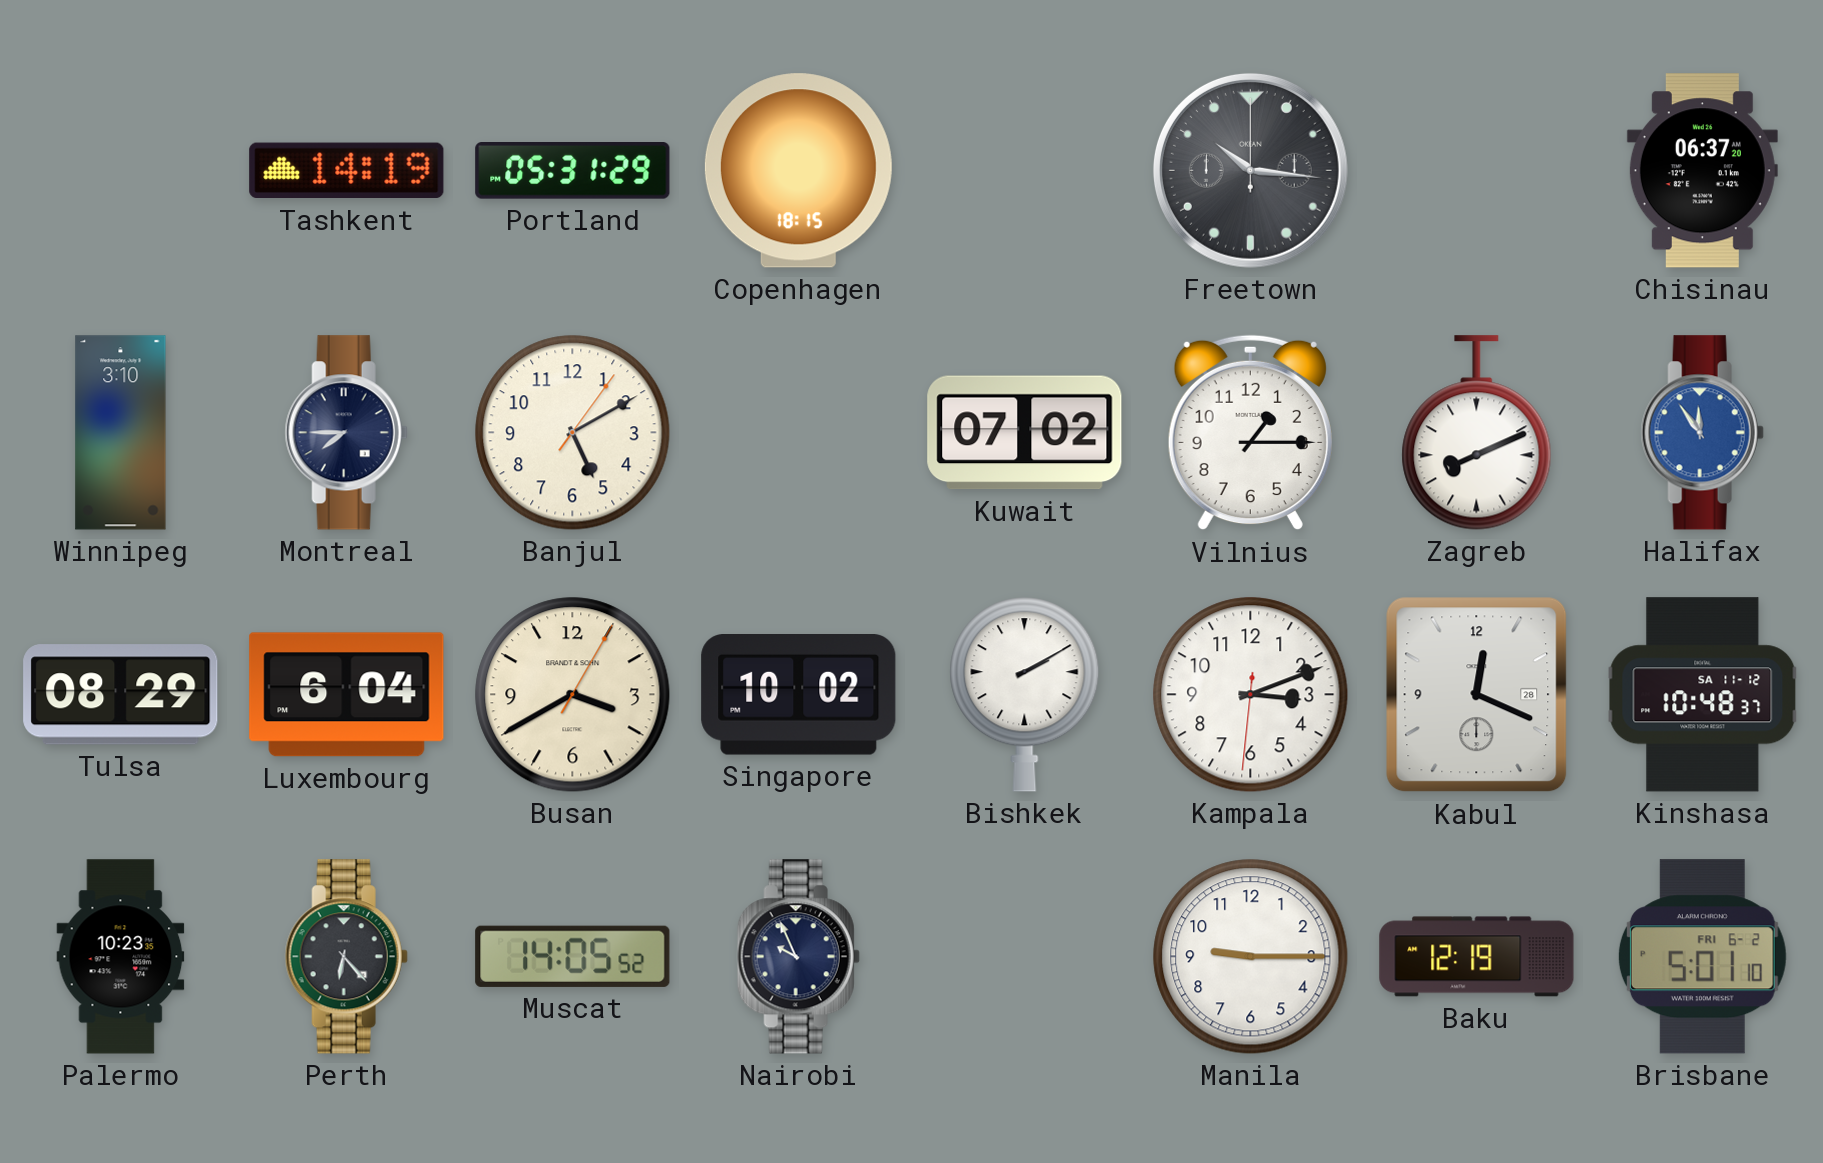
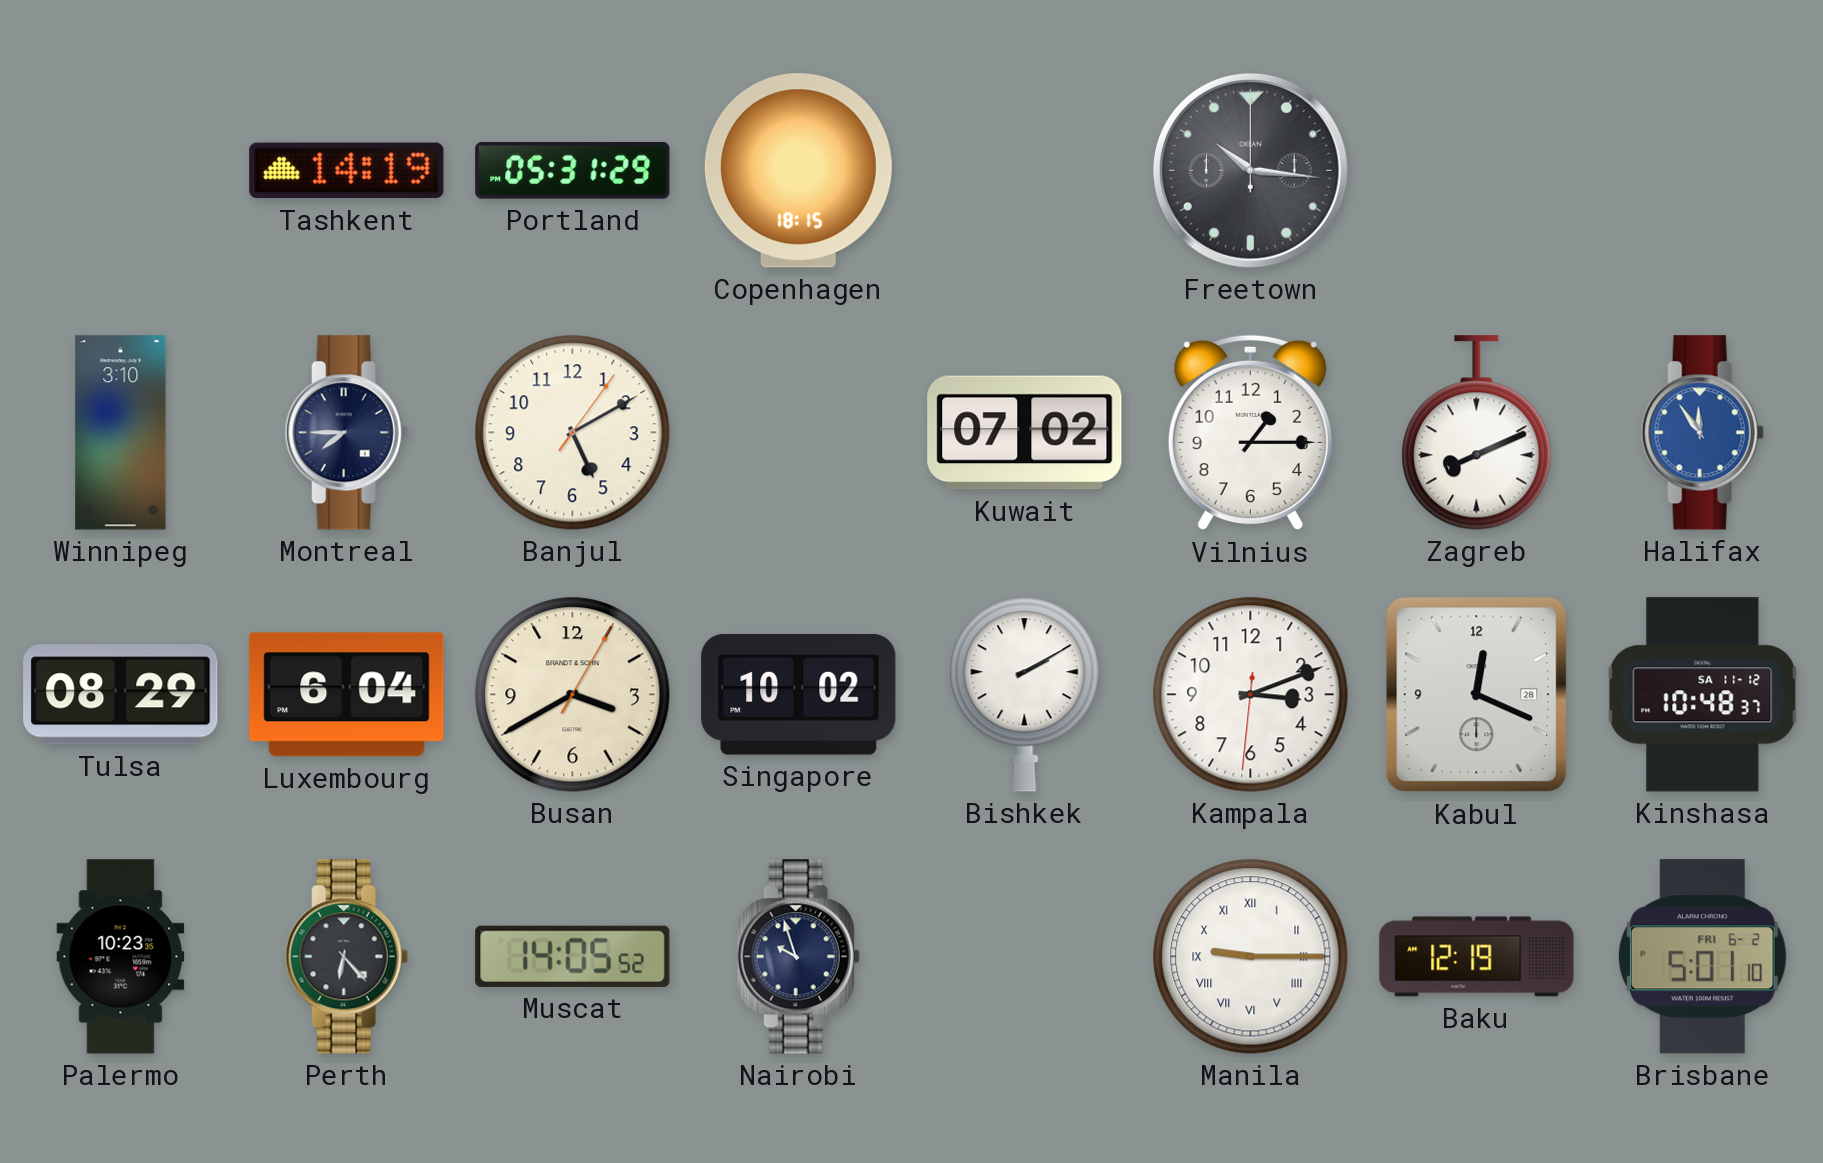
Chisinau: 06:37 -> none
Nairobi: 9:56 -> 9:57
Manila numerals: Arabic -> Roman
